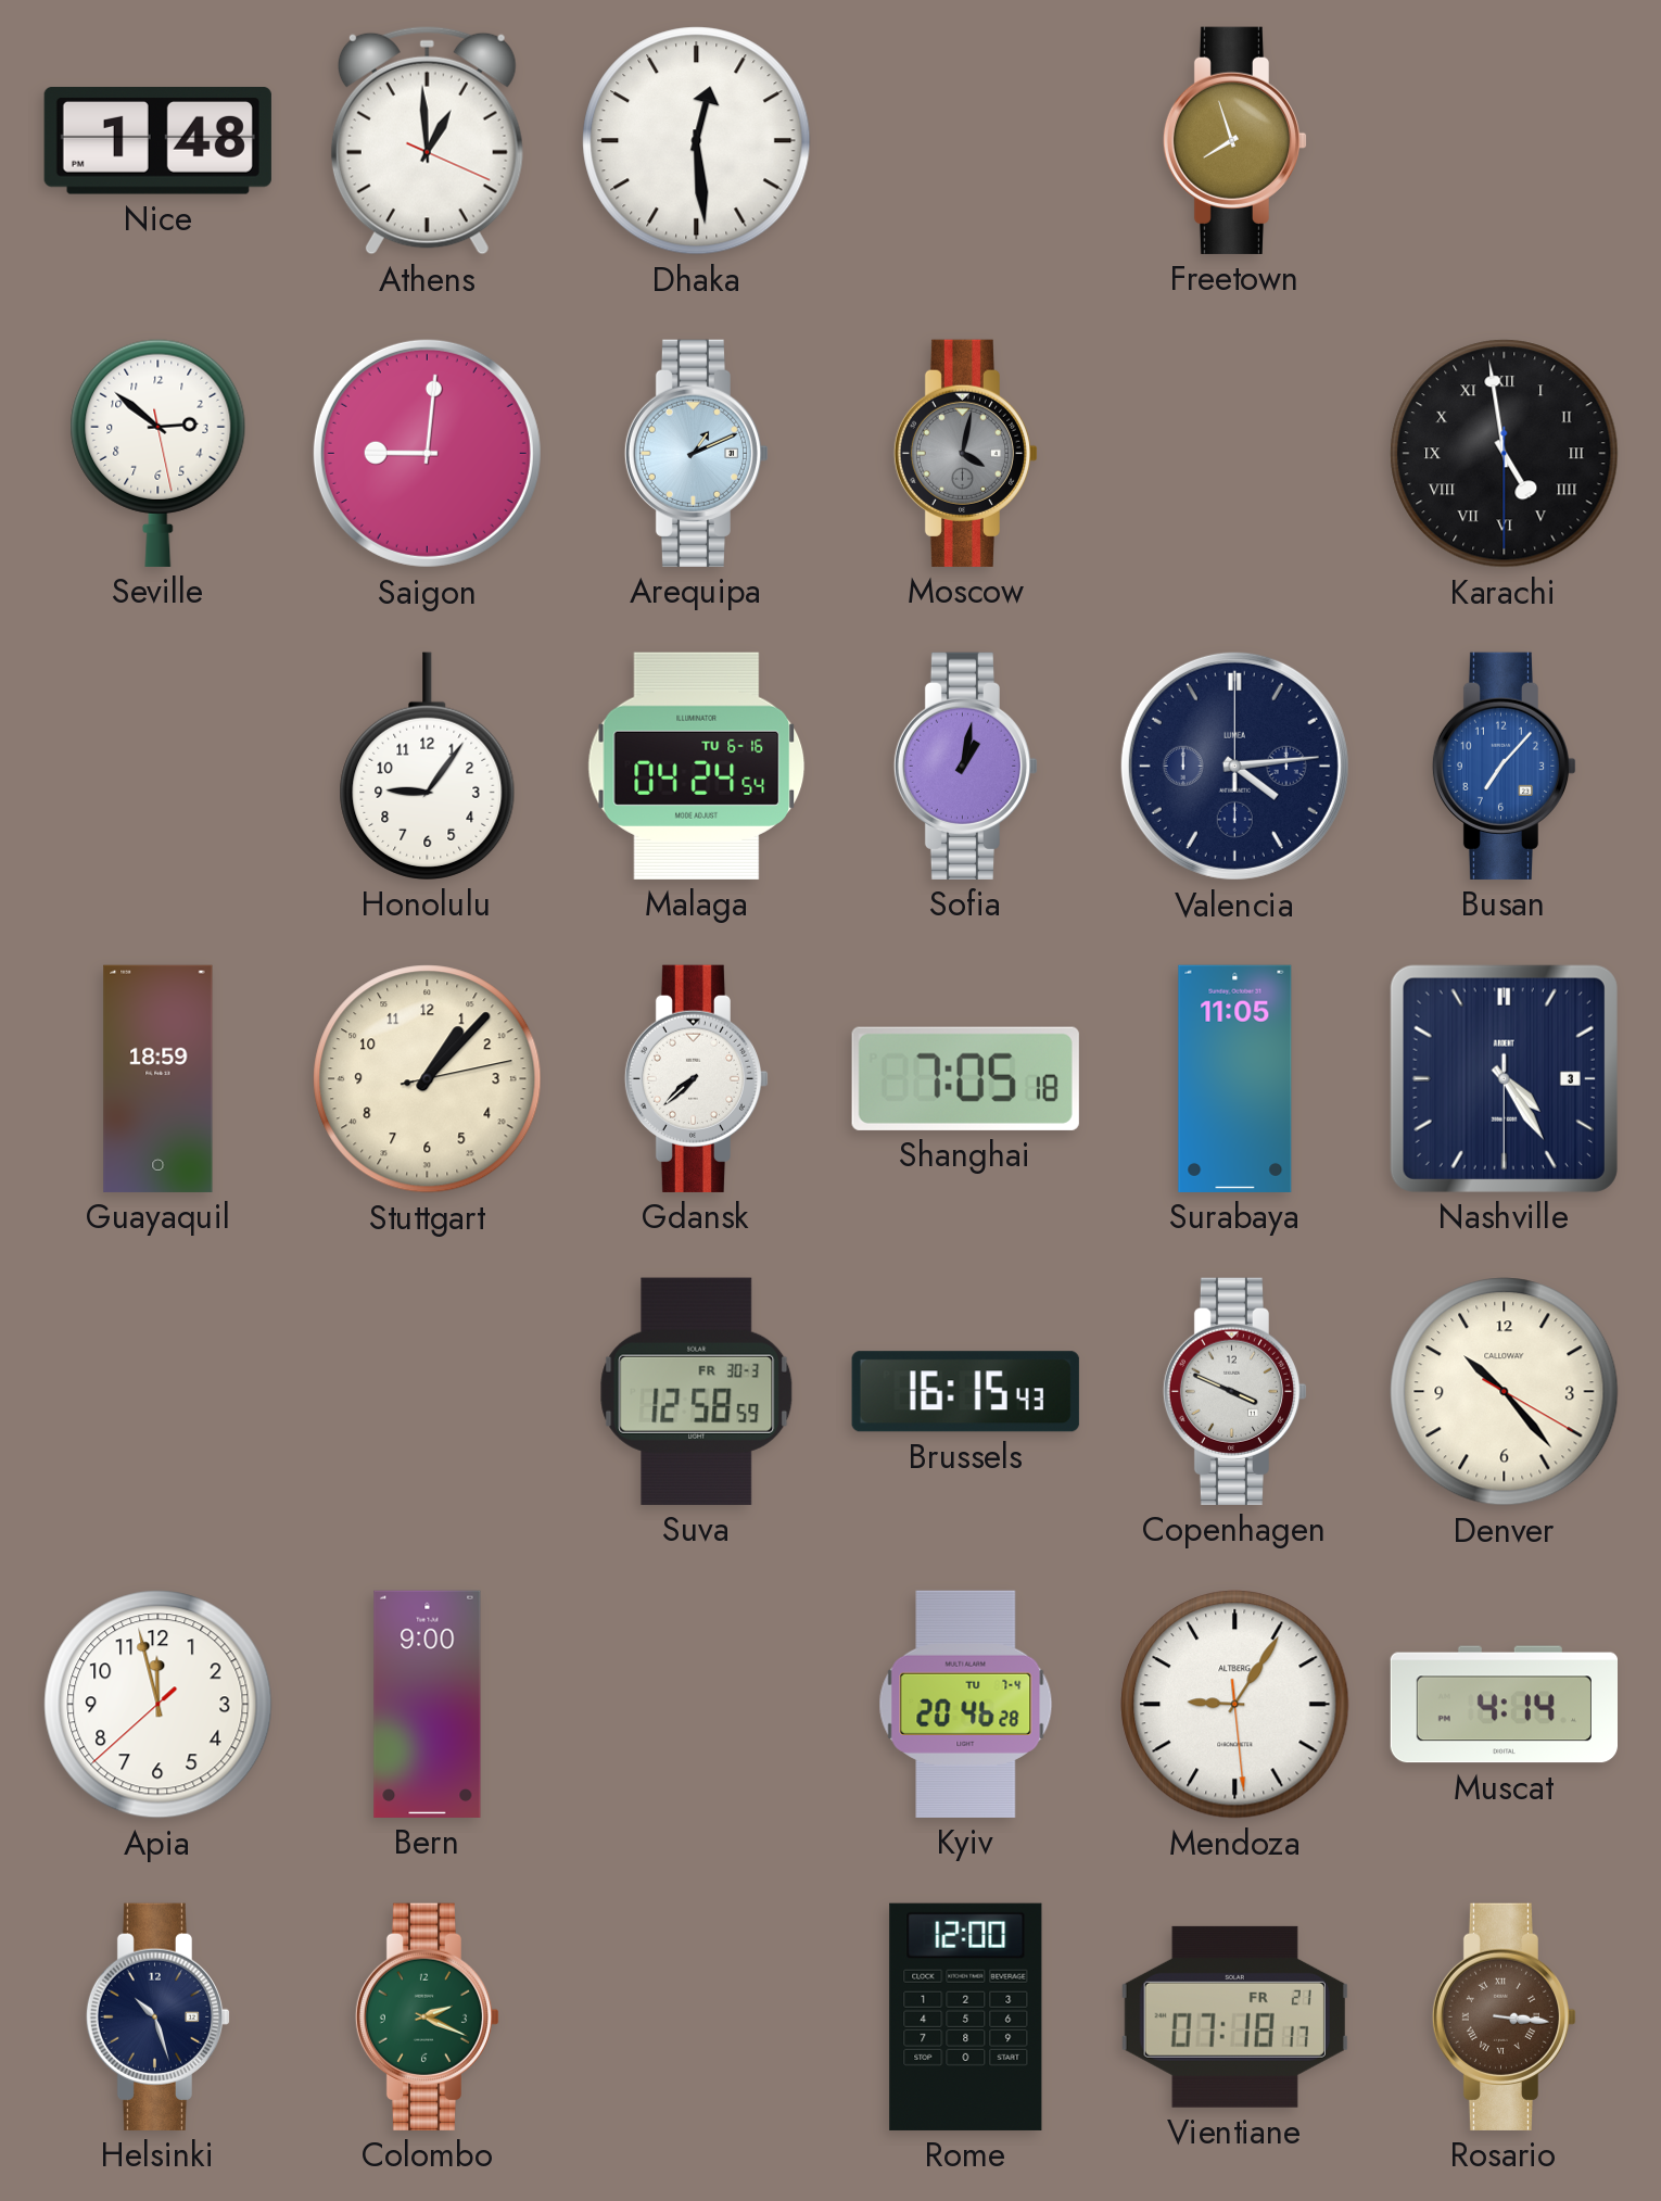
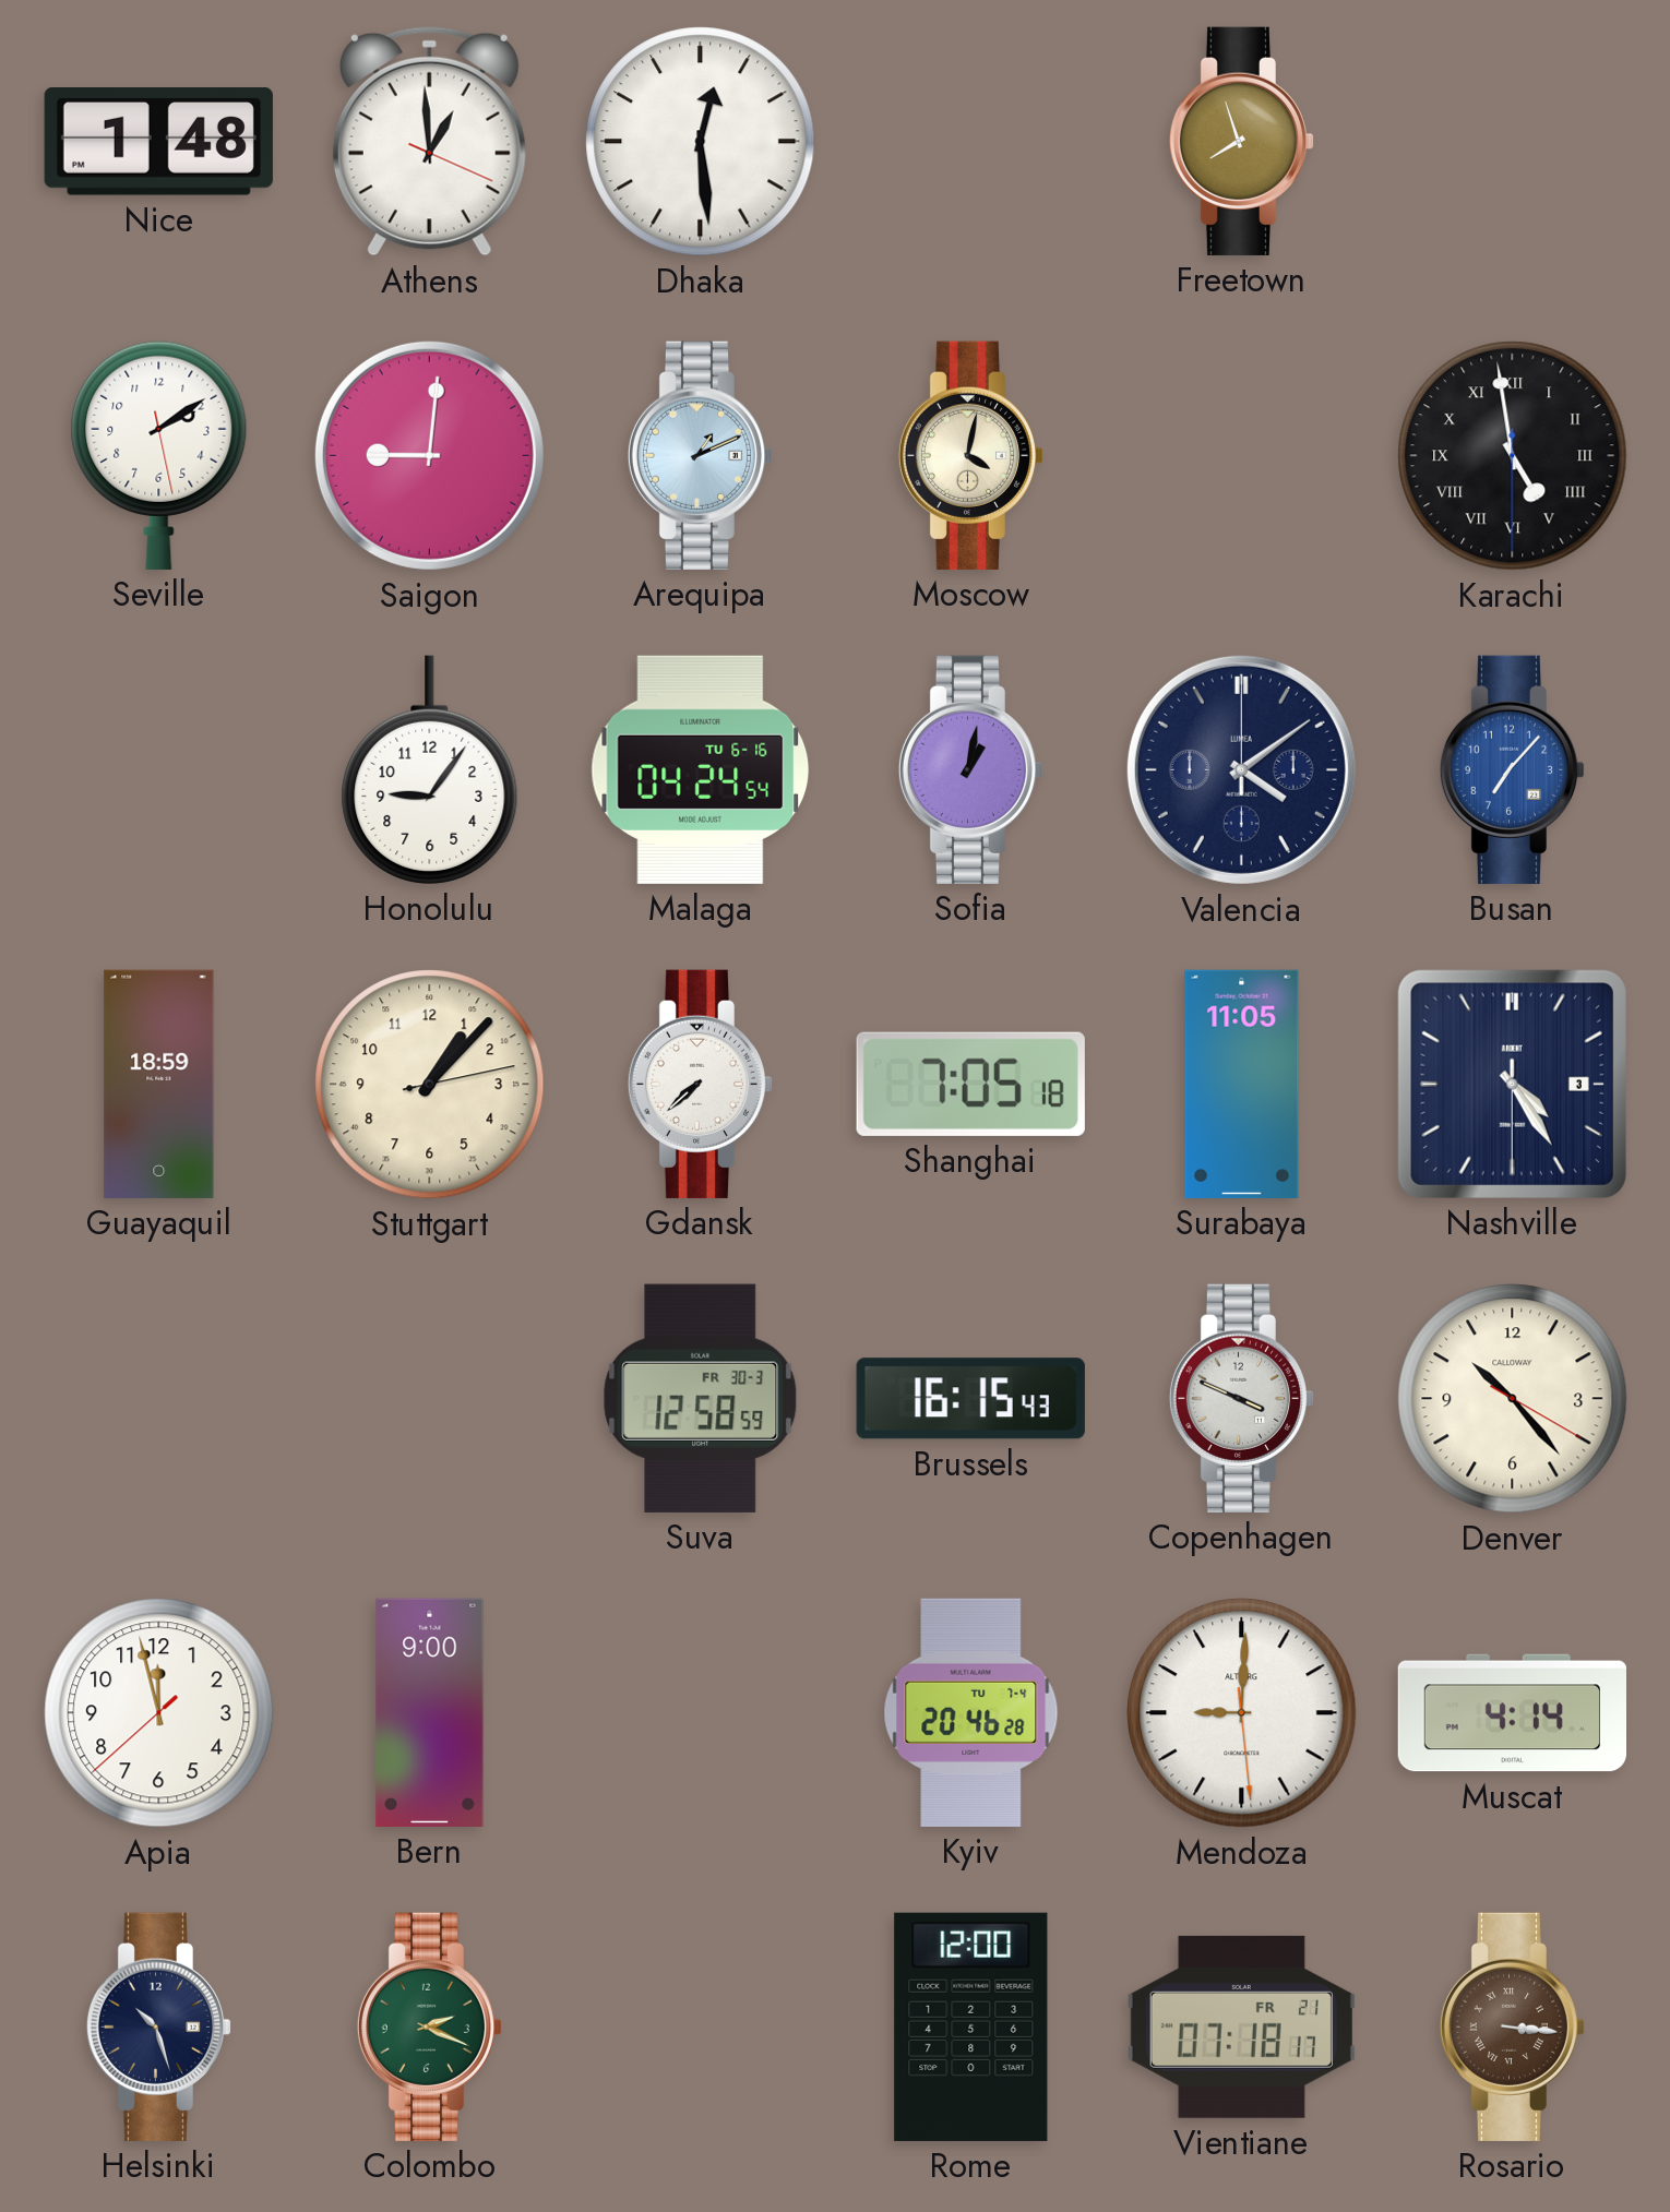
Seville: 2:51 -> 2:09
Moscow dial: grey -> cream
Valencia: 4:14 -> 4:09
Mendoza: 9:05 -> 9:00
